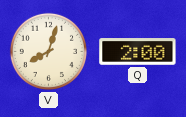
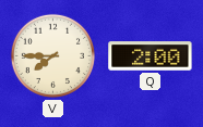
V: 8:03 -> 7:45
